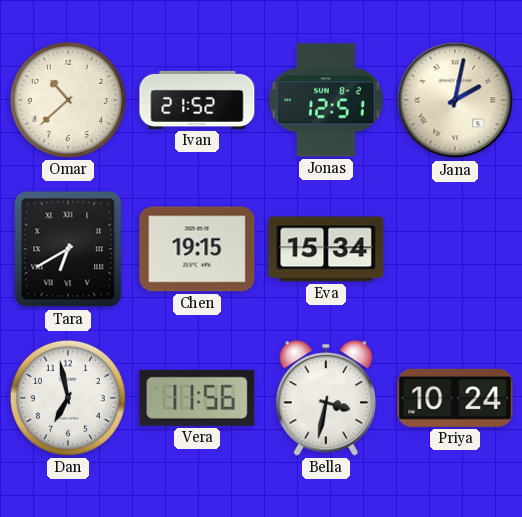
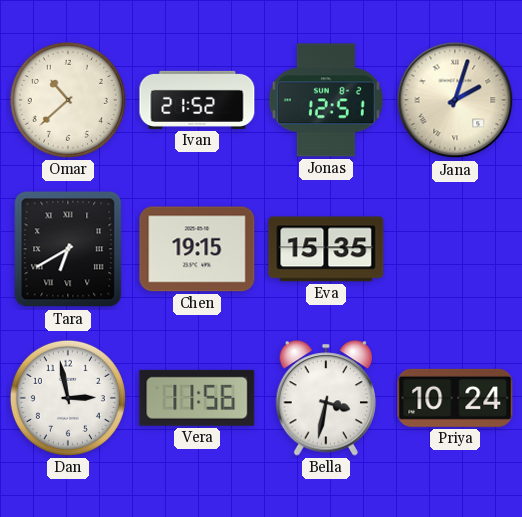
Jana: 2:02 -> 2:03
Eva: 15:34 -> 15:35
Dan: 6:58 -> 2:58
